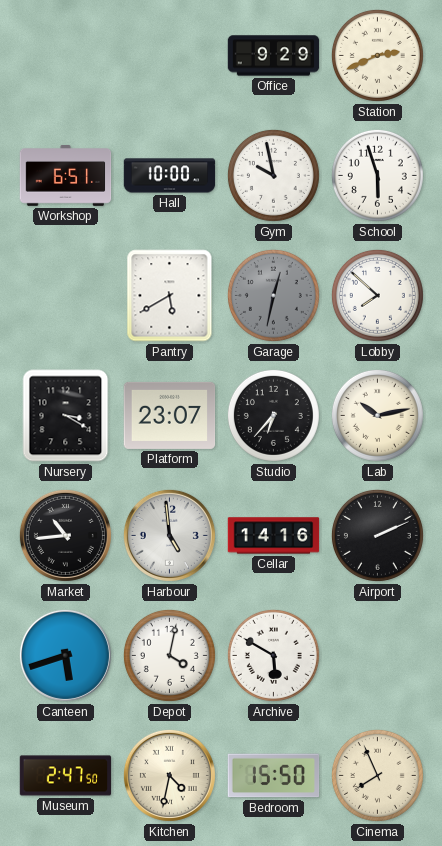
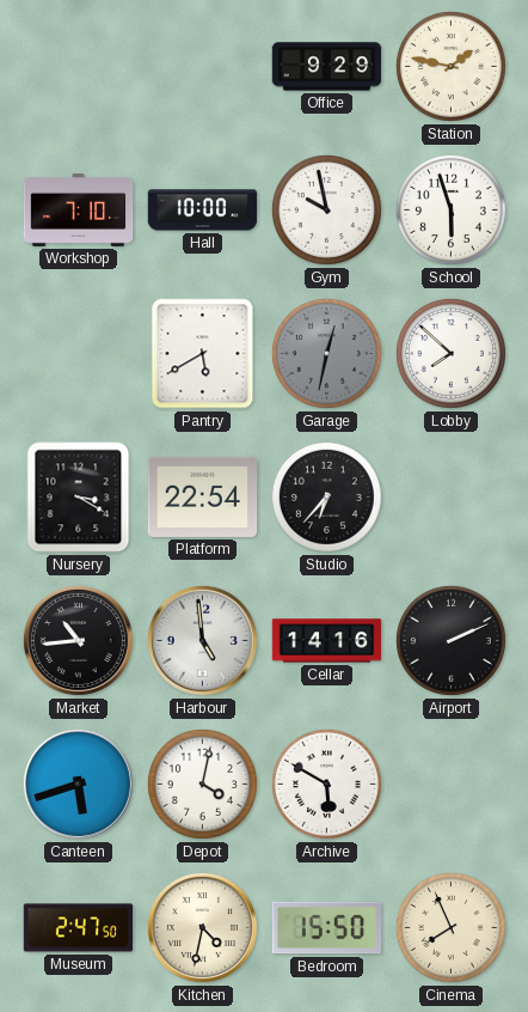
Station: 2:41 -> 1:47
Workshop: 6:51 -> 7:10
Platform: 23:07 -> 22:54
Lab: 10:13 -> none
